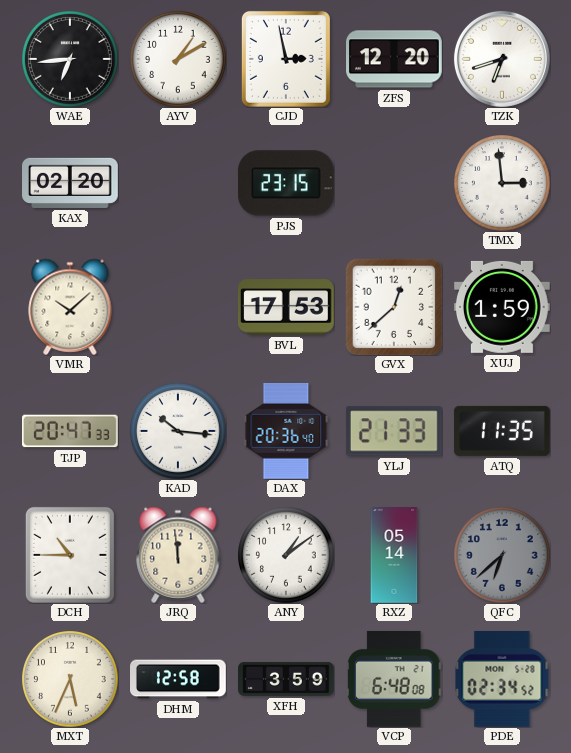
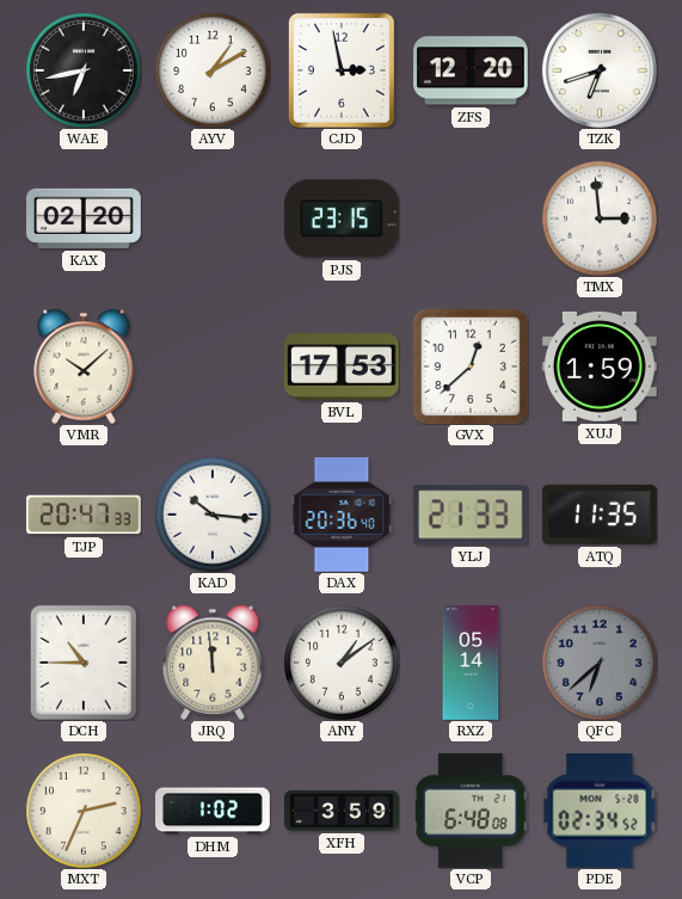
WAE: 6:44 -> 6:43
MXT: 5:34 -> 2:34
DHM: 12:58 -> 1:02
